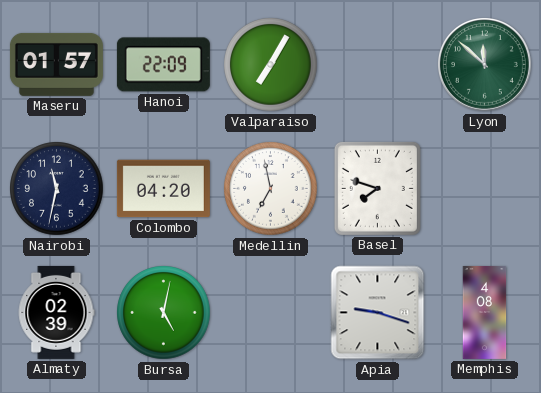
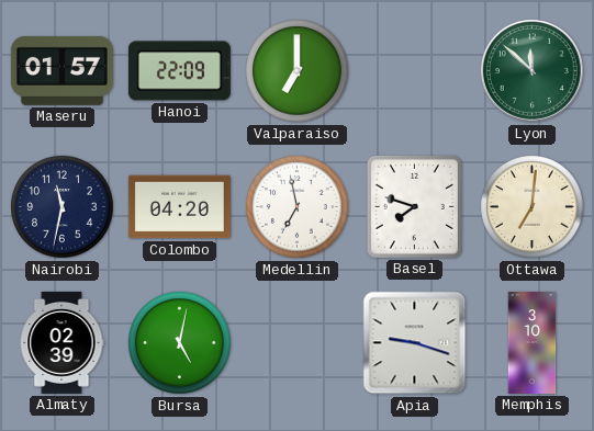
Valparaiso: 7:05 -> 7:00
Ottawa: none -> 7:01
Memphis: 4:08 -> 3:10
